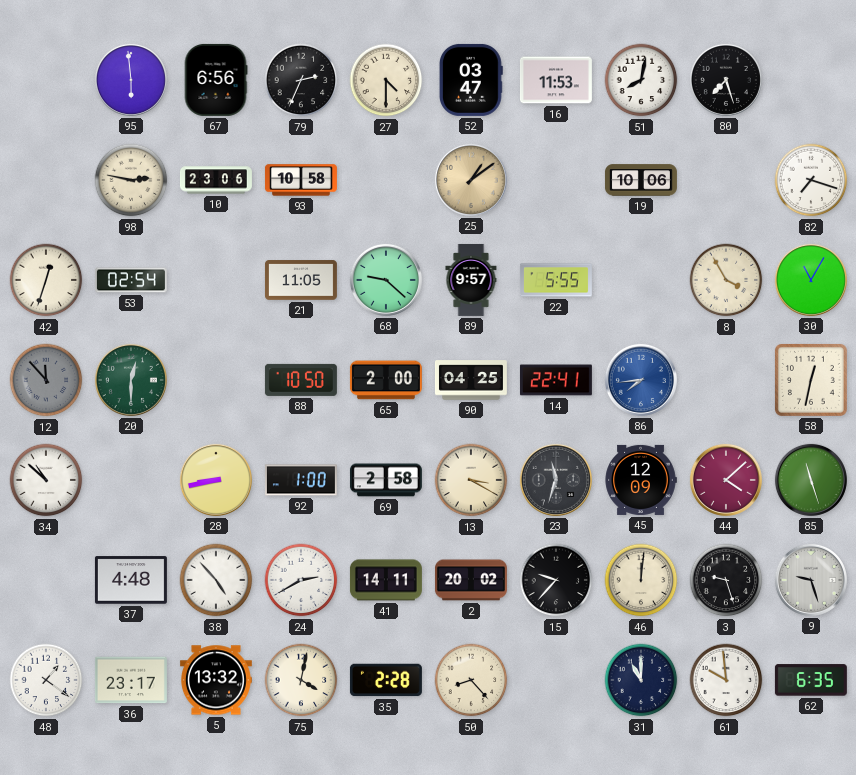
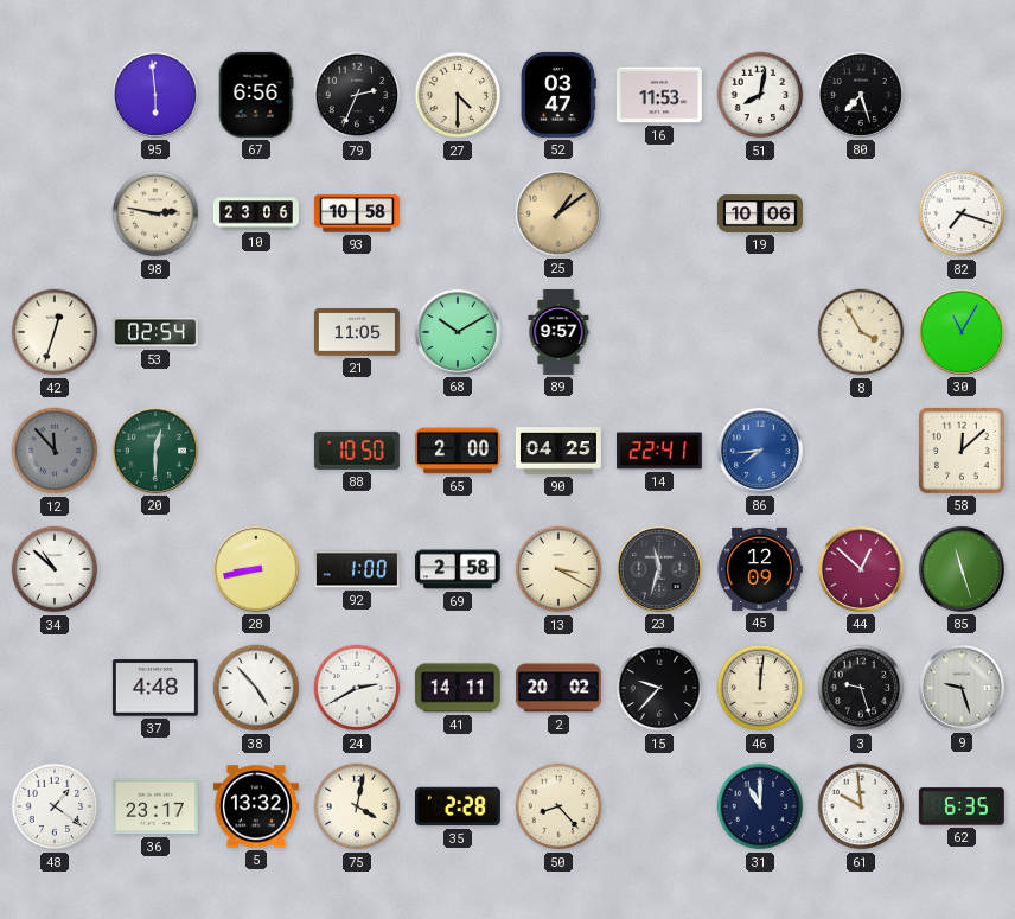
68: 9:22 -> 10:10
22: 5:55 -> none
58: 12:32 -> 12:08
44: 4:08 -> 12:52
